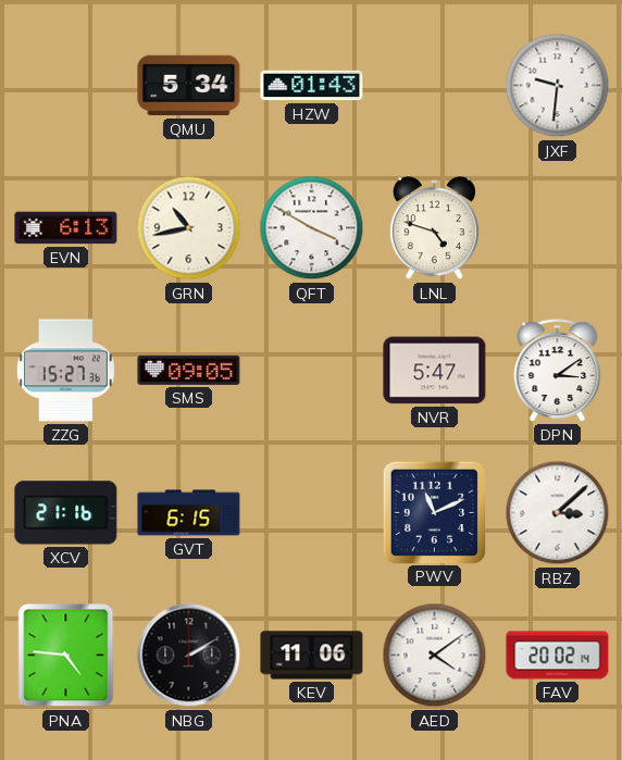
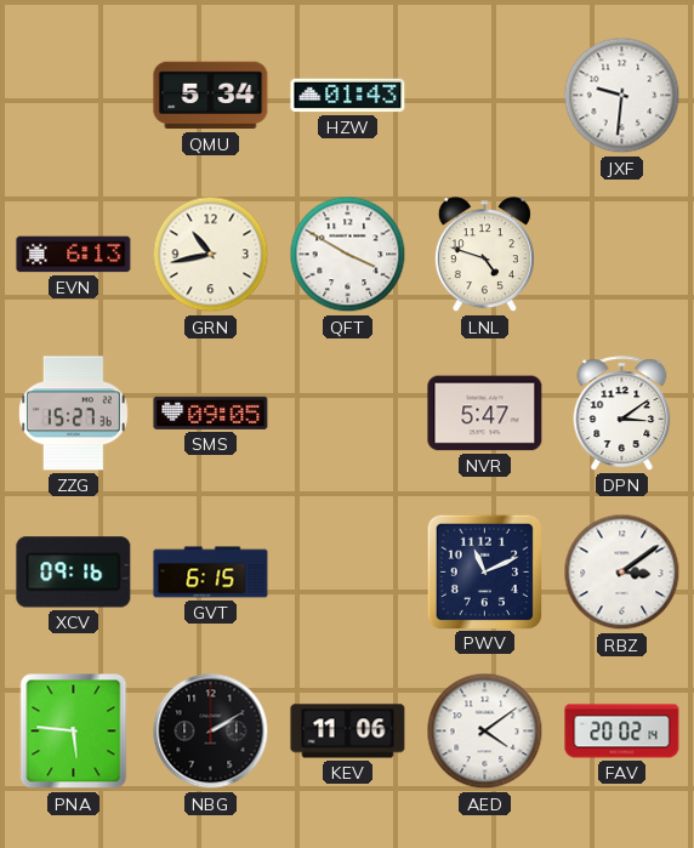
XCV: 21:16 -> 09:16
RBZ: 3:08 -> 3:09
PNA: 4:46 -> 5:46
